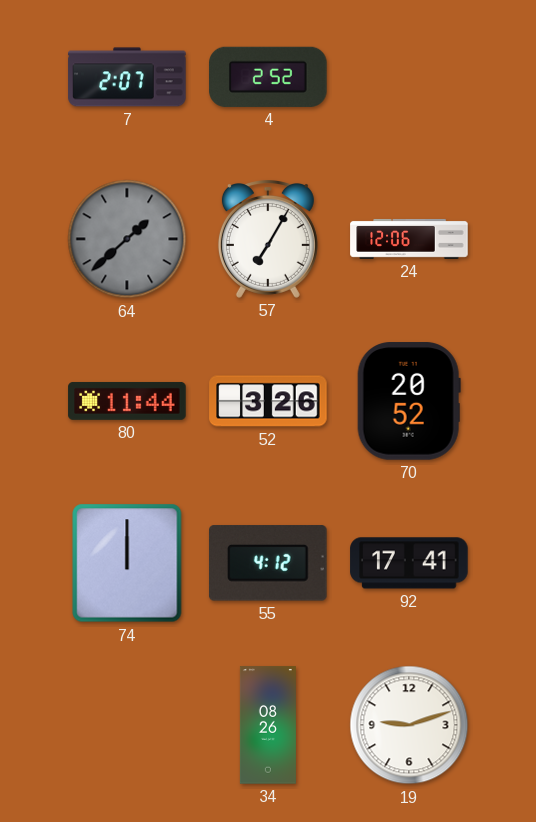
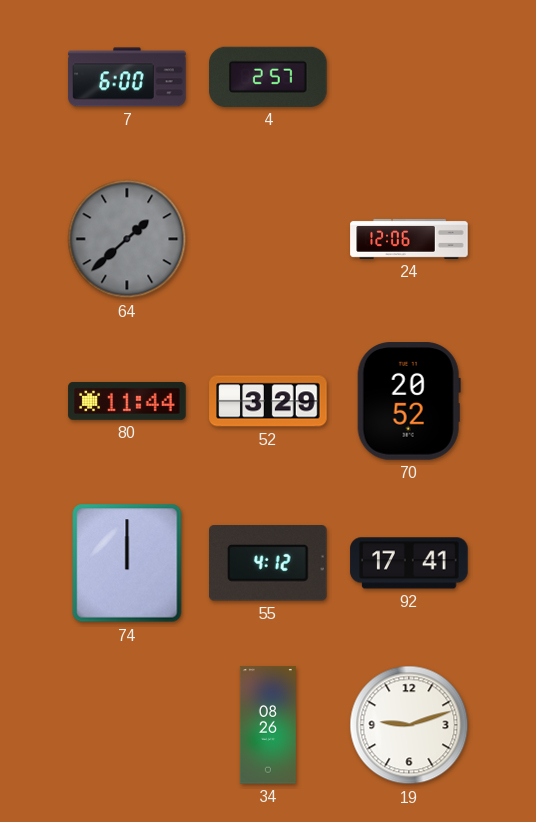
7: 2:07 -> 6:00
4: 2:52 -> 2:57
57: 7:05 -> none
52: 3:26 -> 3:29
